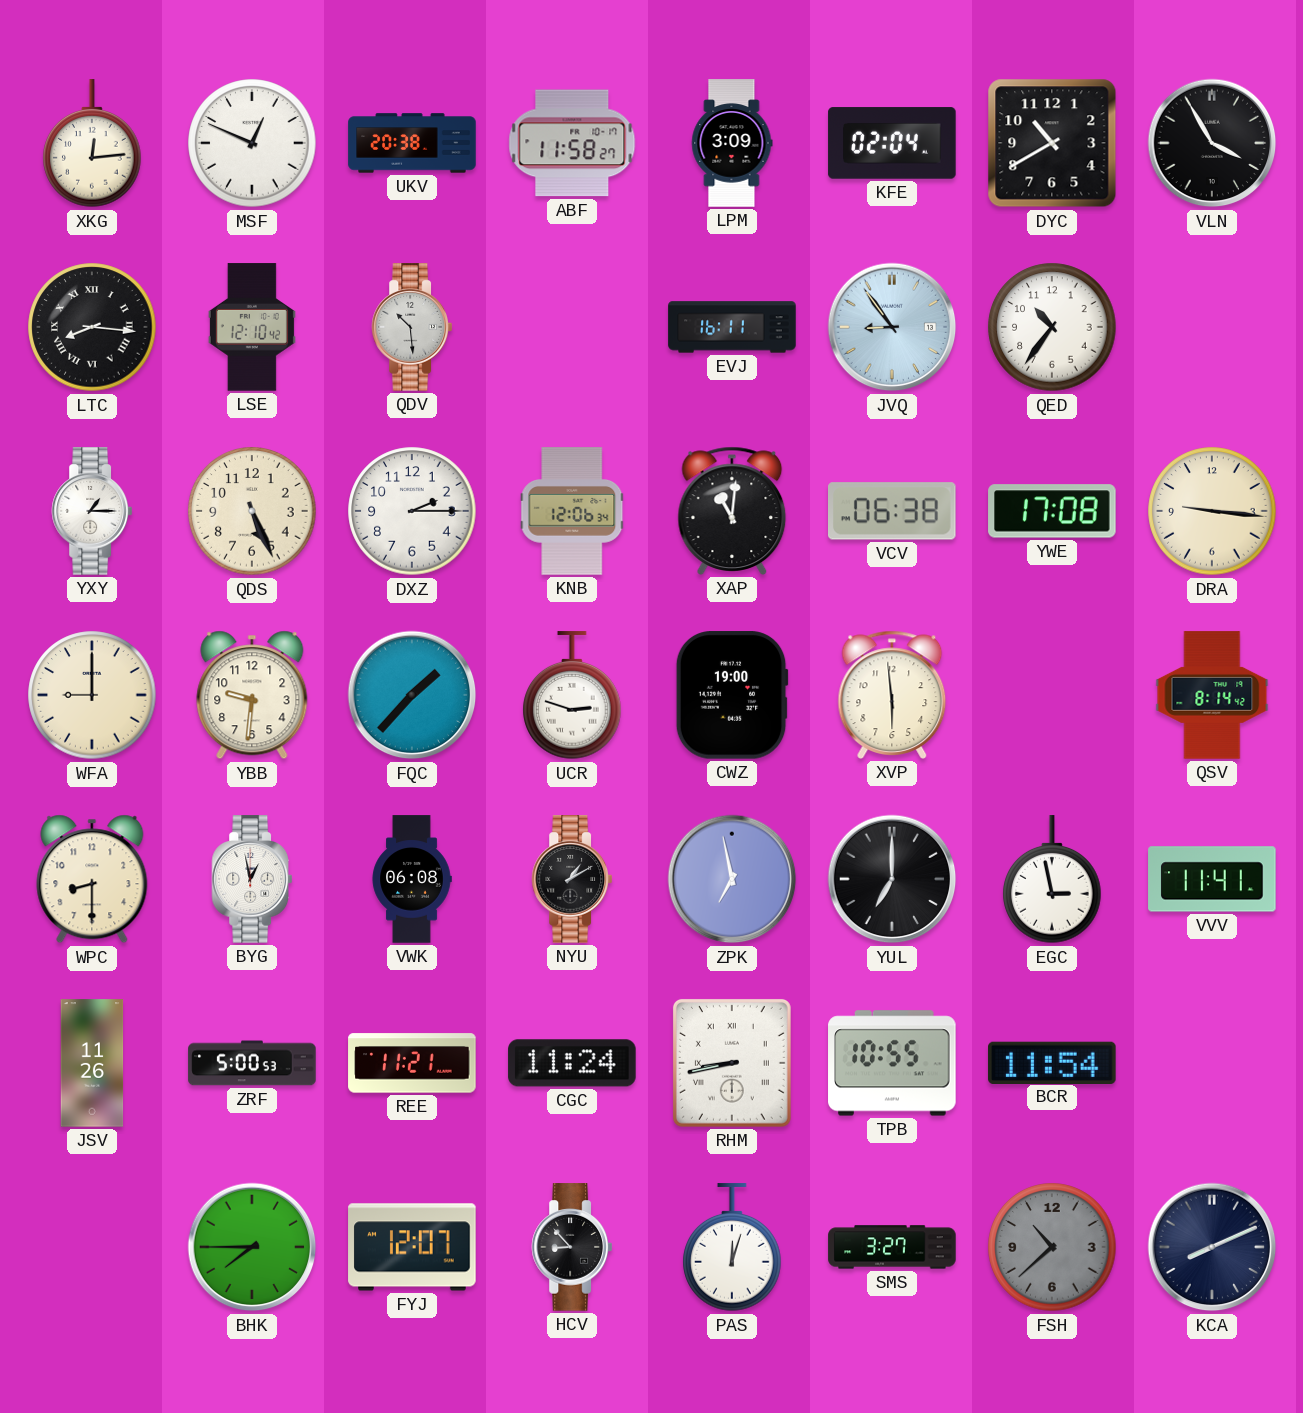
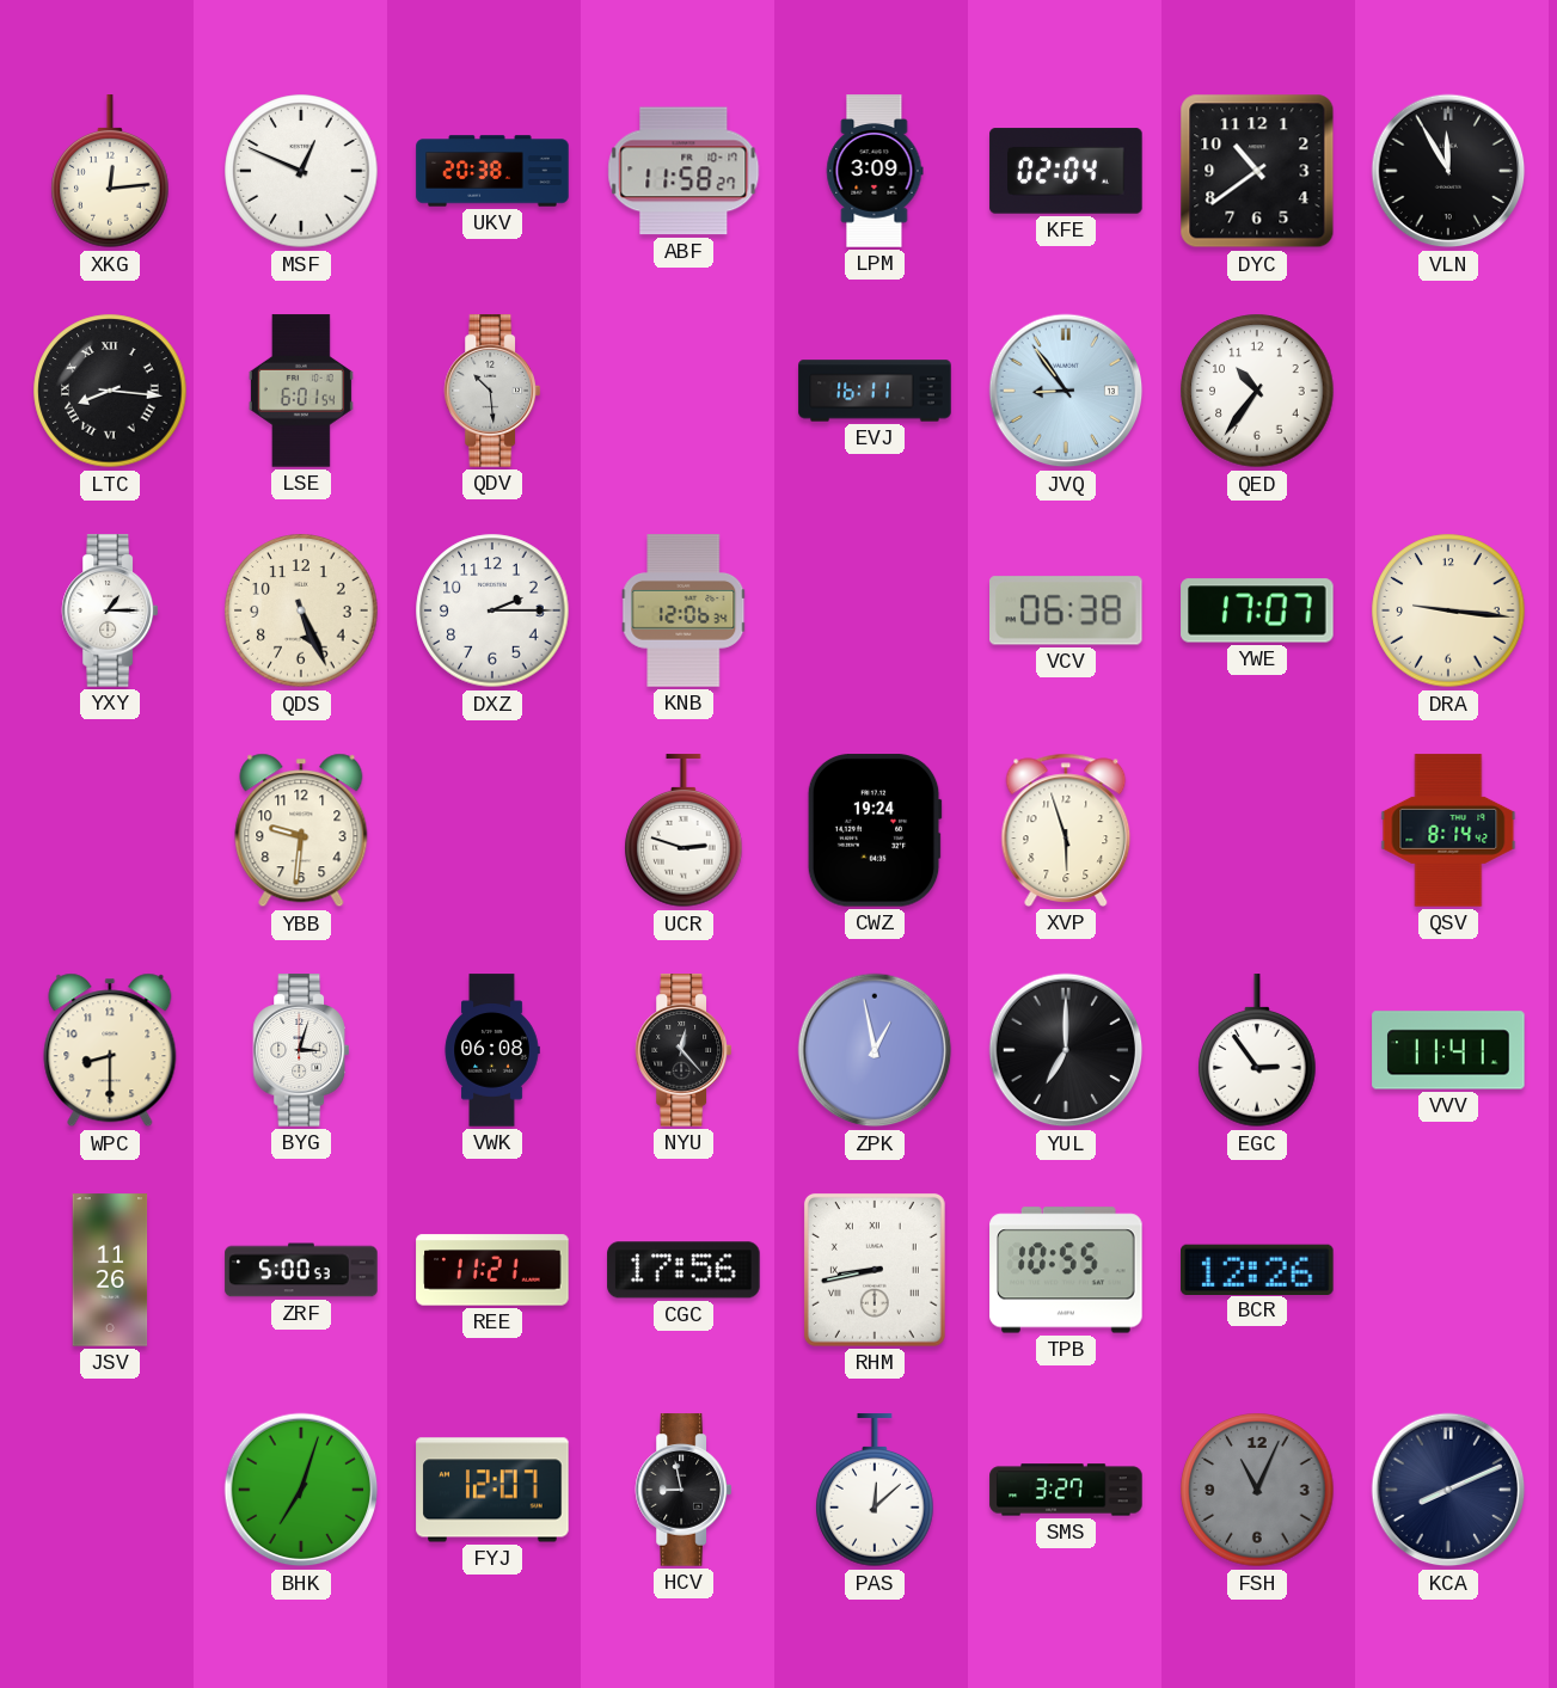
DYC: 10:40 -> 10:39
VLN: 3:55 -> 11:55
LSE: 12:10 -> 6:01
XAP: 11:01 -> none
YWE: 17:08 -> 17:07
WFA: 9:00 -> none
FQC: 1:37 -> none
CWZ: 19:00 -> 19:24
XVP: 5:59 -> 5:57
BYG: 12:58 -> 3:03
NYU: 1:10 -> 12:23
ZPK: 6:58 -> 12:58
EGC: 2:58 -> 2:54
CGC: 11:24 -> 17:56
BCR: 11:54 -> 12:26
BHK: 7:45 -> 7:03
HCV: 8:53 -> 8:58
PAS: 12:03 -> 12:08
FSH: 10:38 -> 11:04
